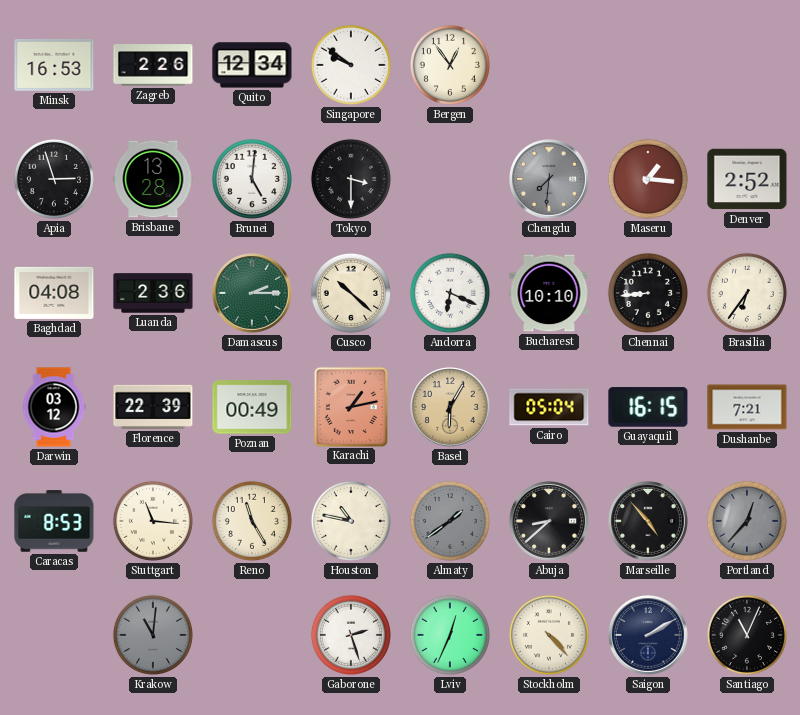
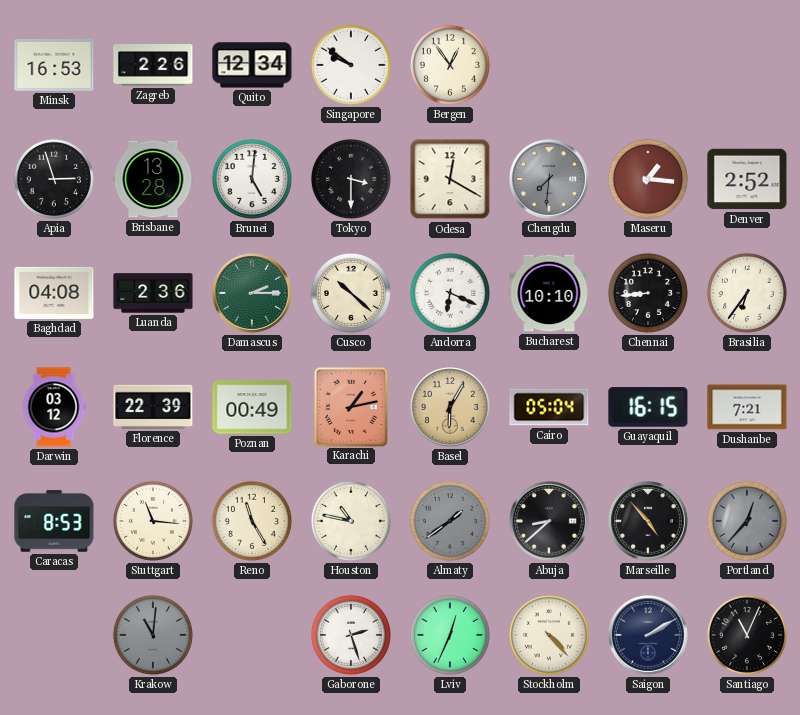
Odesa: none -> 12:20
